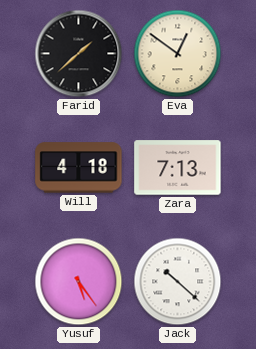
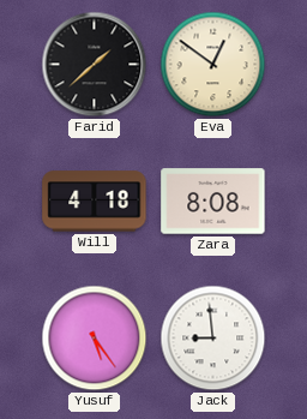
Zara: 7:13 -> 8:08
Jack: 10:22 -> 8:59
